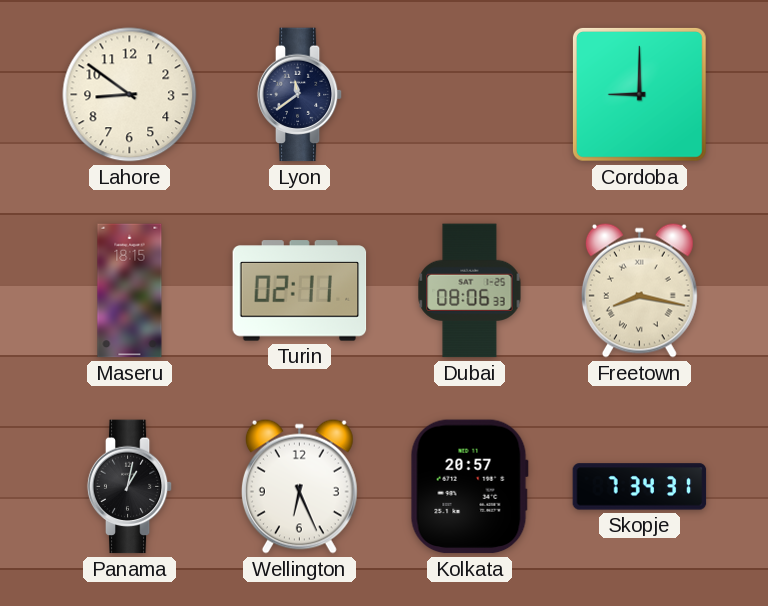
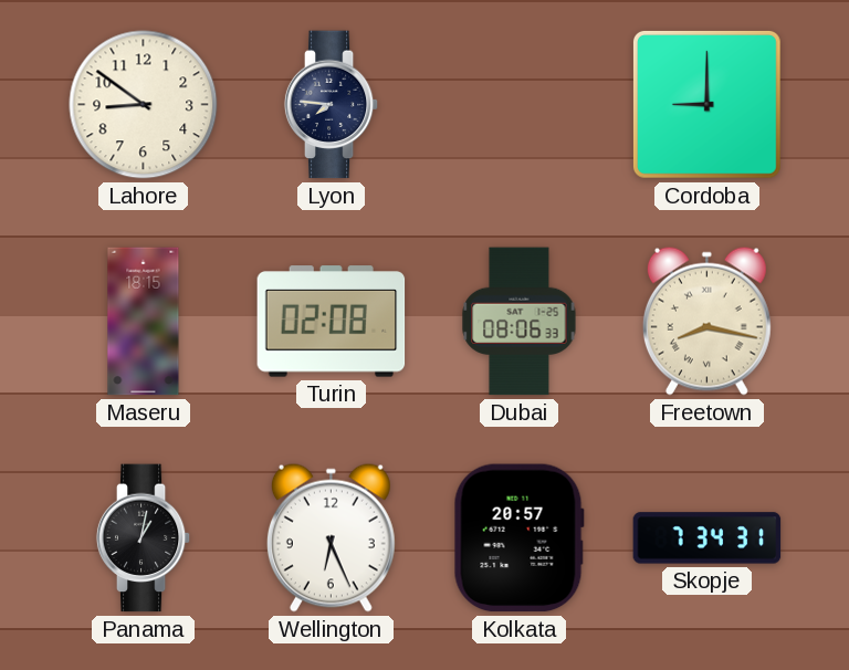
Lyon: 11:39 -> 7:46
Turin: 02:11 -> 02:08
